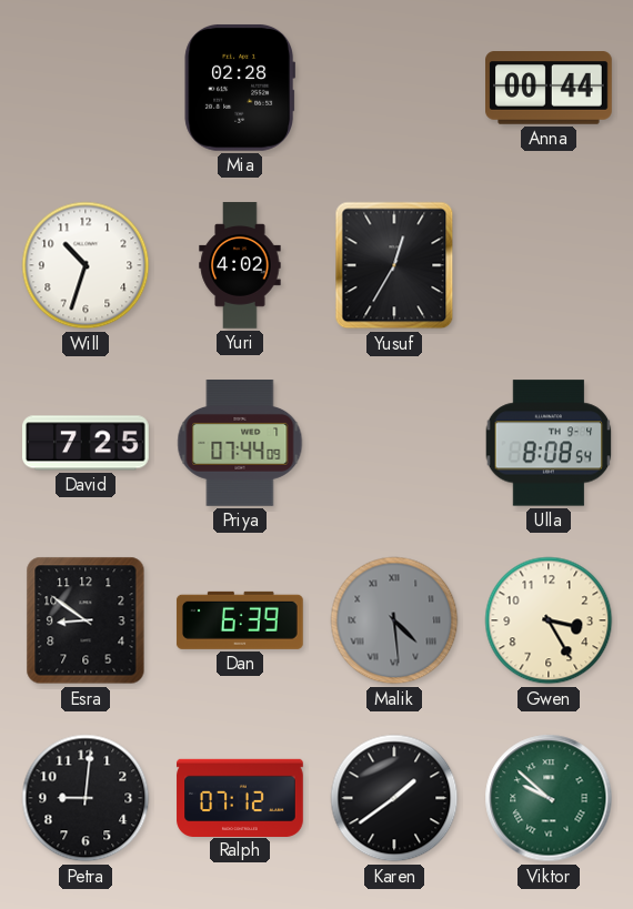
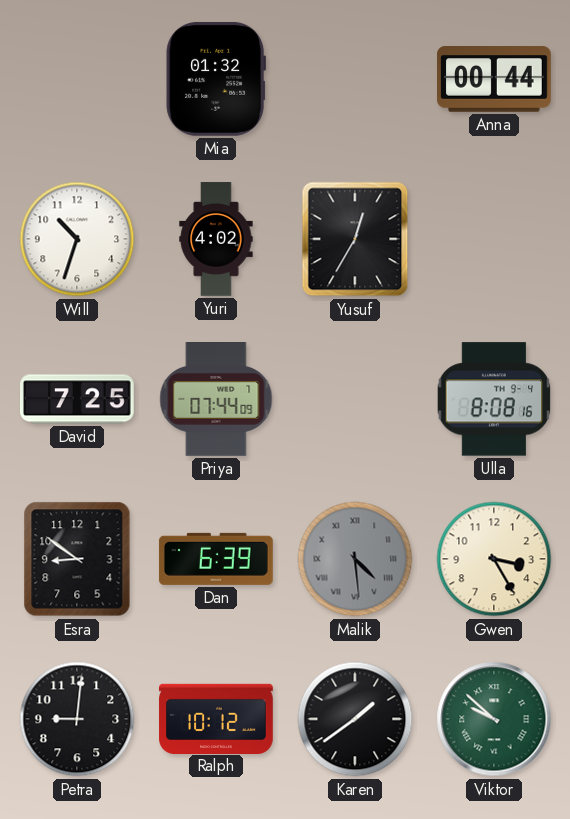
Mia: 02:28 -> 01:32
Ulla: 8:08:54 -> 8:08:16
Ralph: 07:12 -> 10:12
